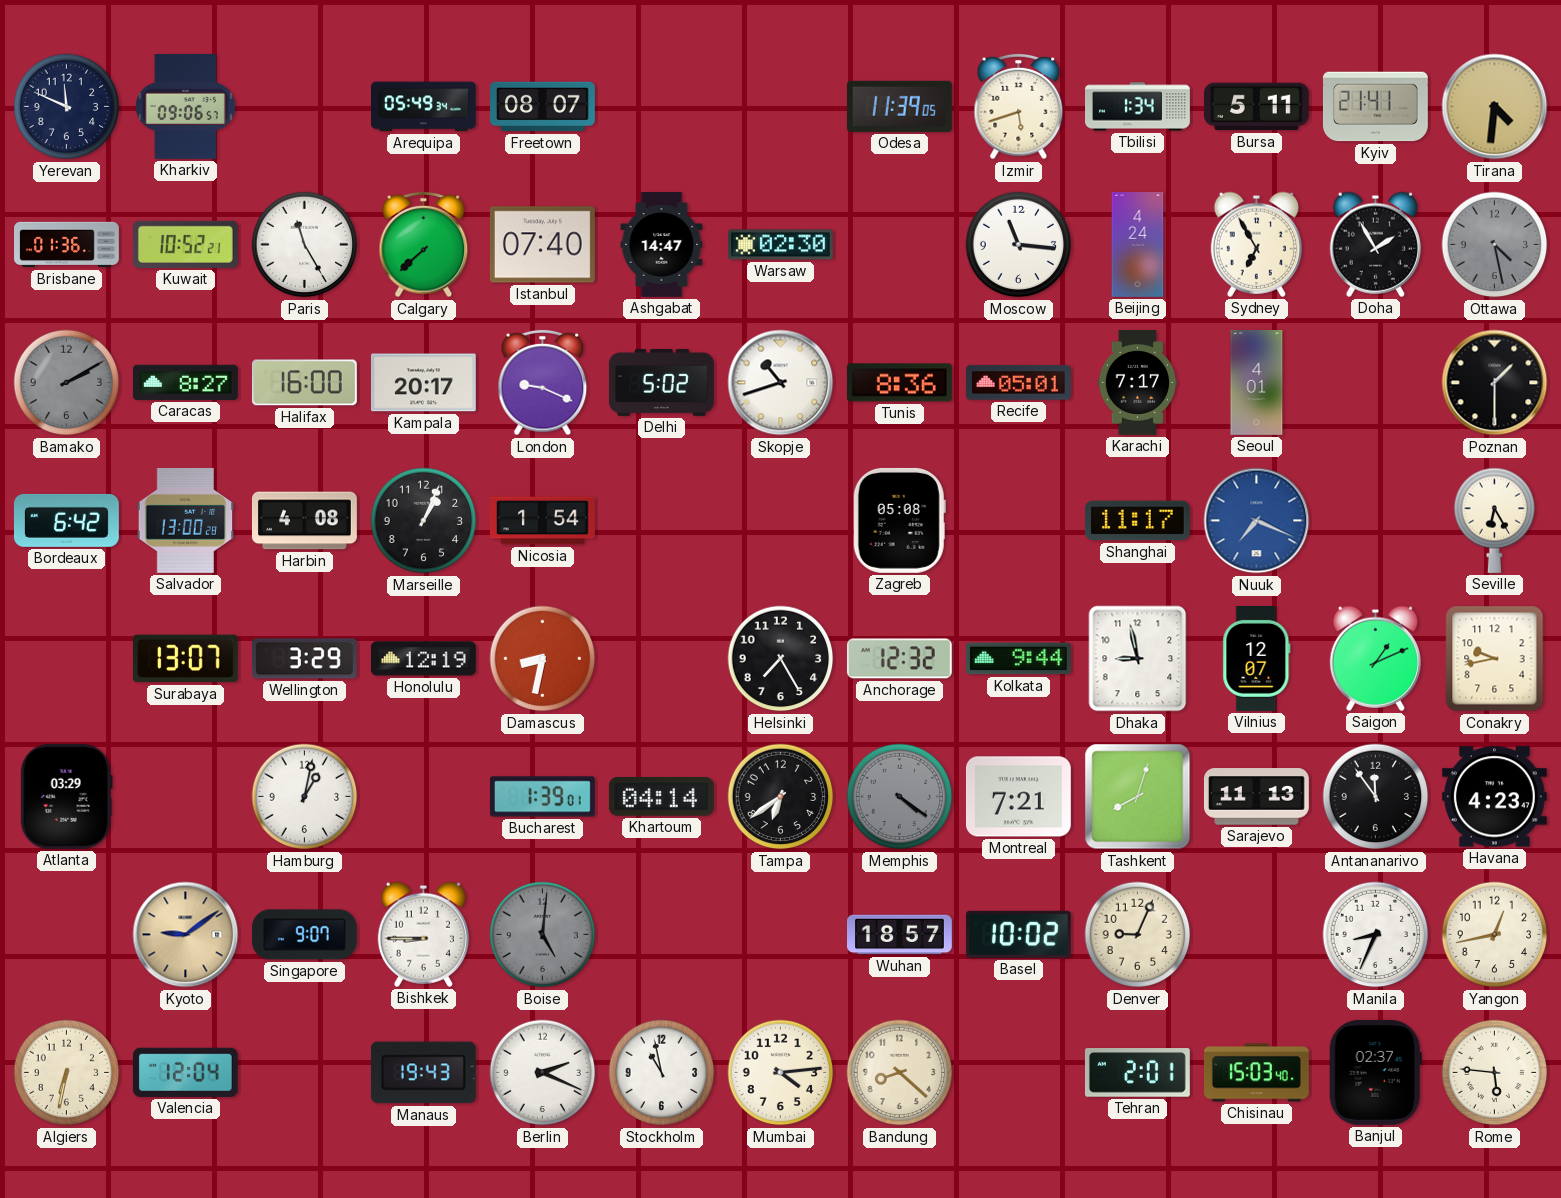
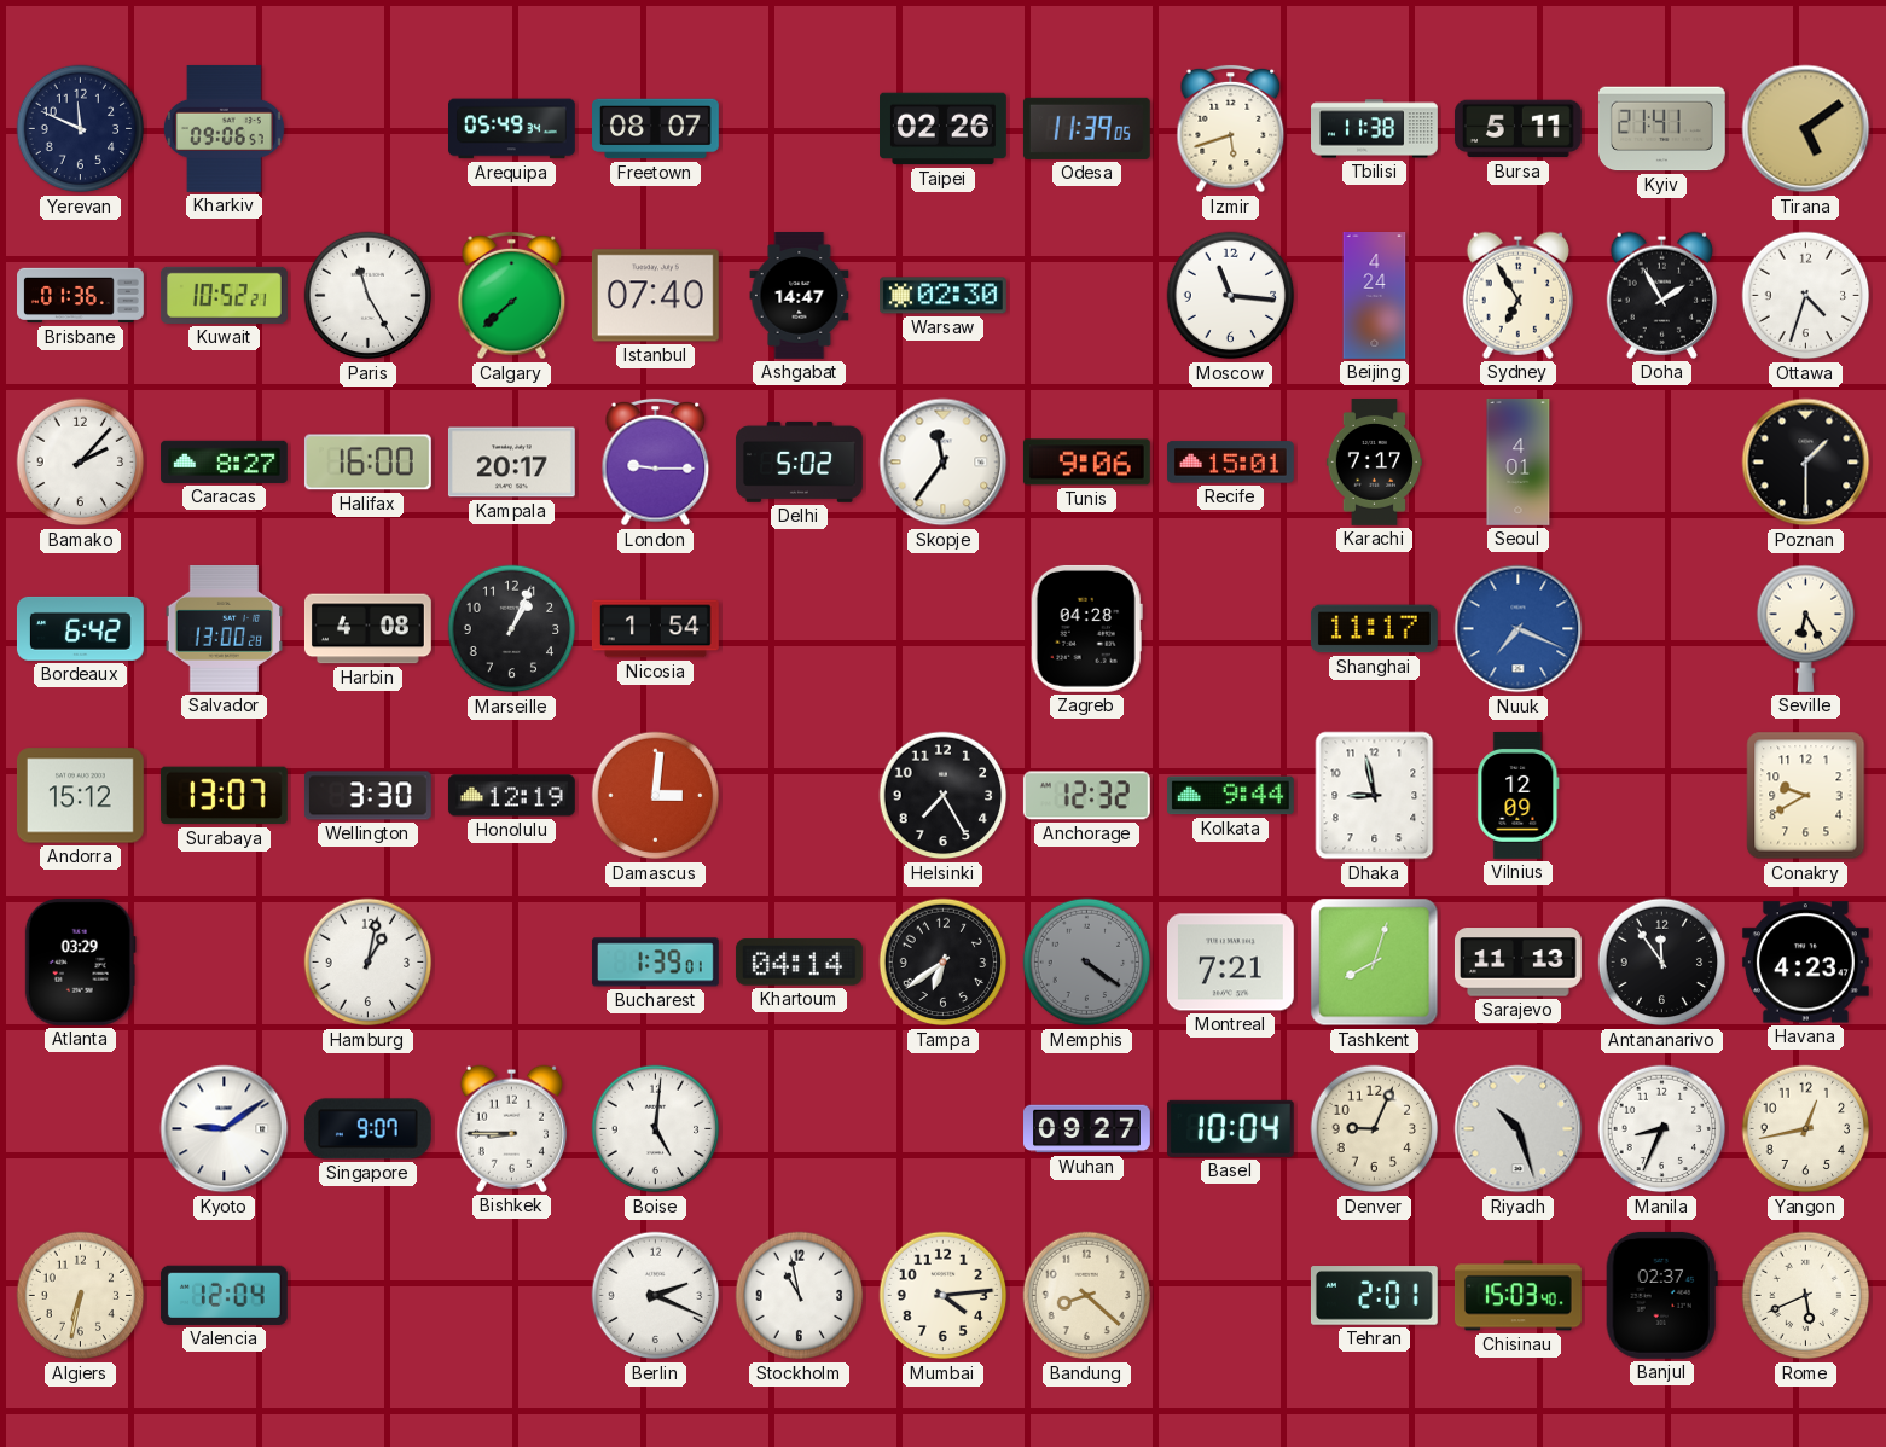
Taipei: none -> 02:26
Tbilisi: 1:34 -> 11:38
Tirana: 4:31 -> 5:09
Ottawa: 4:28 -> 4:33
Ottawa dial: grey -> white
Bamako: 2:10 -> 2:07
Bamako dial: grey -> white
London: 9:19 -> 9:15
Skopje: 10:42 -> 11:36
Tunis: 8:36 -> 9:06
Recife: 05:01 -> 15:01
Zagreb: 05:08 -> 04:28
Andorra: none -> 15:12
Wellington: 3:29 -> 3:30
Damascus: 8:32 -> 3:01
Vilnius: 12:07 -> 12:09
Saigon: 1:11 -> none
Conakry: 9:43 -> 9:40
Kyoto dial: champagne -> white
Boise dial: grey -> white
Wuhan: 18:57 -> 09:27
Basel: 10:02 -> 10:04
Riyadh: none -> 10:27
Manaus: 19:43 -> none
Rome: 5:46 -> 5:41
